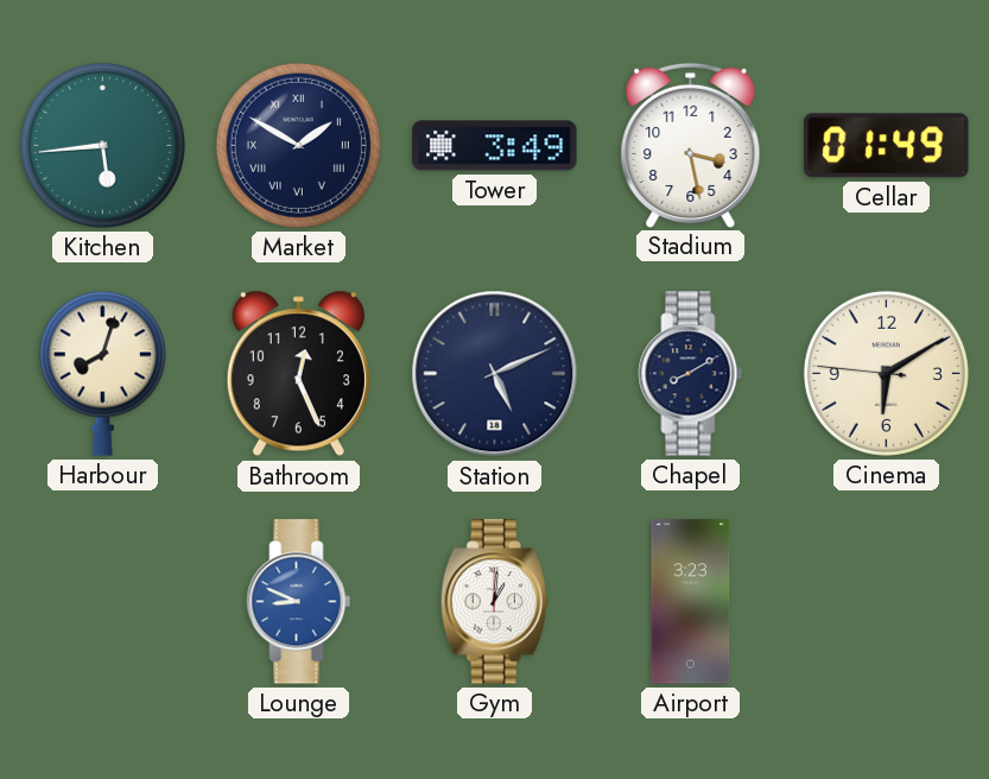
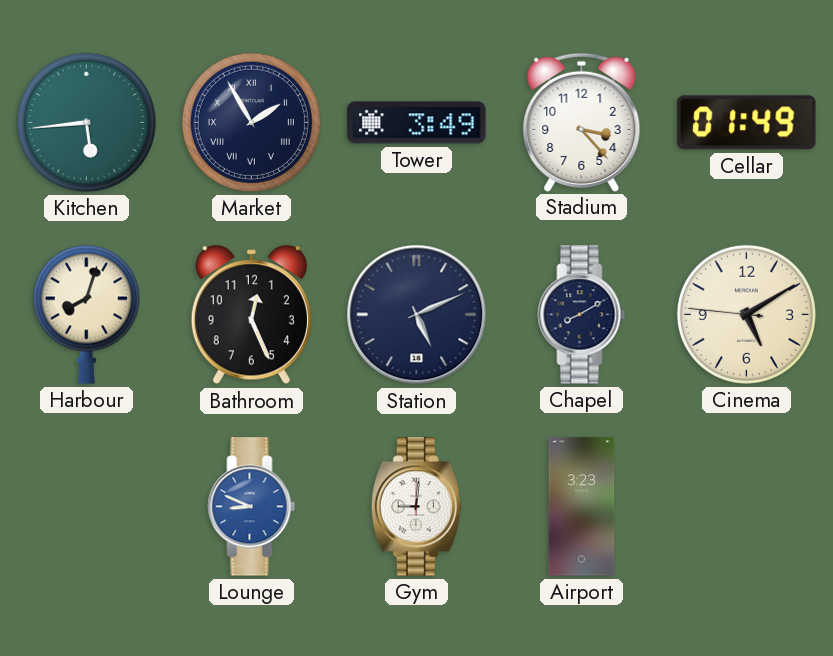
Market: 1:50 -> 1:55
Stadium: 3:28 -> 3:23
Cinema: 6:09 -> 5:09
Gym: 1:01 -> 9:01
